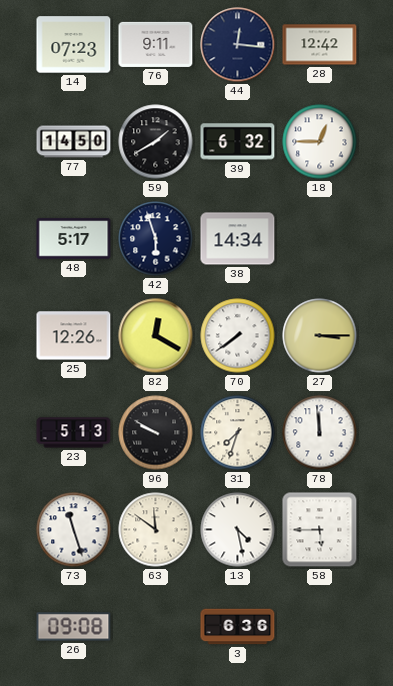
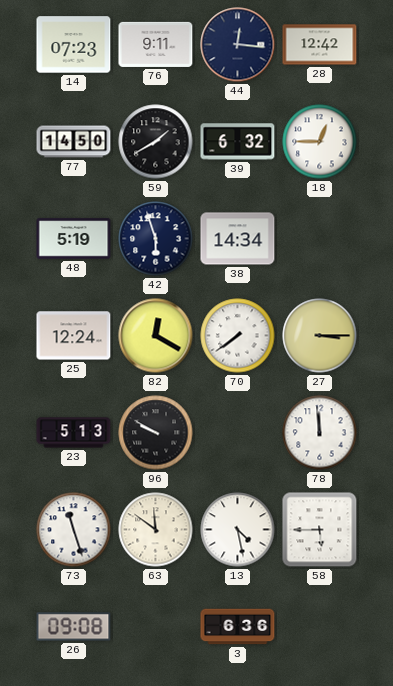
48: 5:17 -> 5:19
25: 12:26 -> 12:24
31: 7:33 -> none
